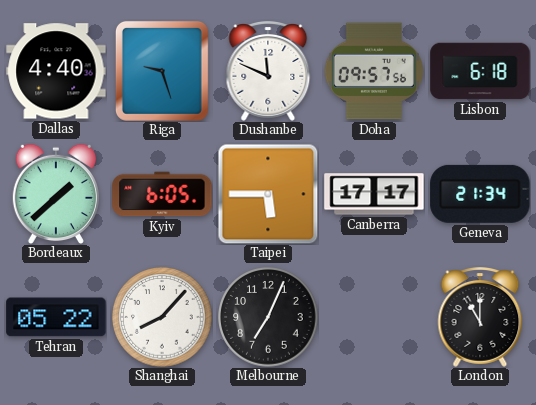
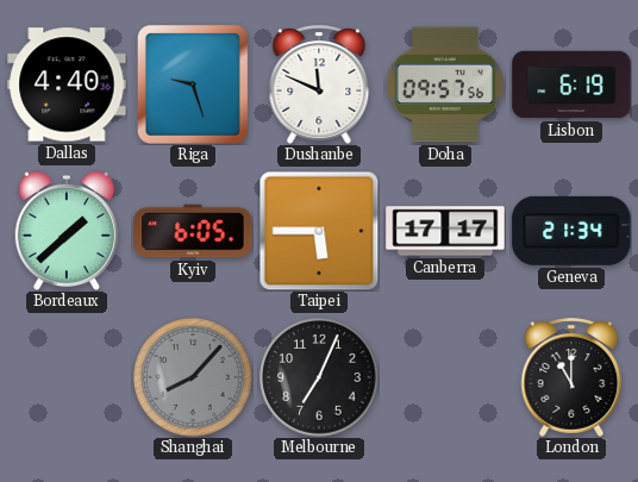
Lisbon: 6:18 -> 6:19
Tehran: 05:22 -> none
Shanghai dial: white -> grey
